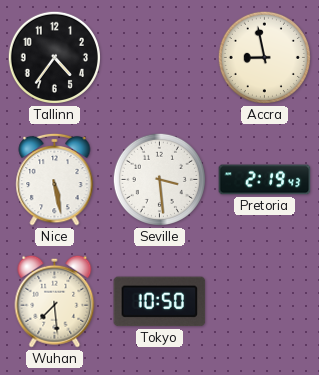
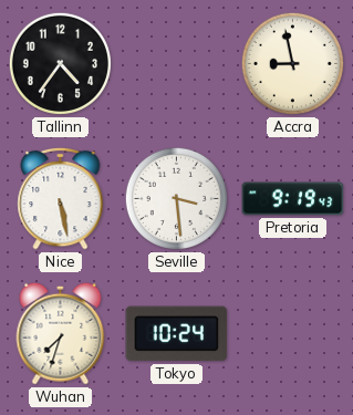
Pretoria: 2:19 -> 9:19
Wuhan: 7:29 -> 7:33
Tokyo: 10:50 -> 10:24
